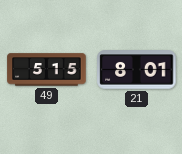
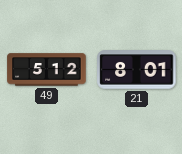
49: 5:15 -> 5:12
